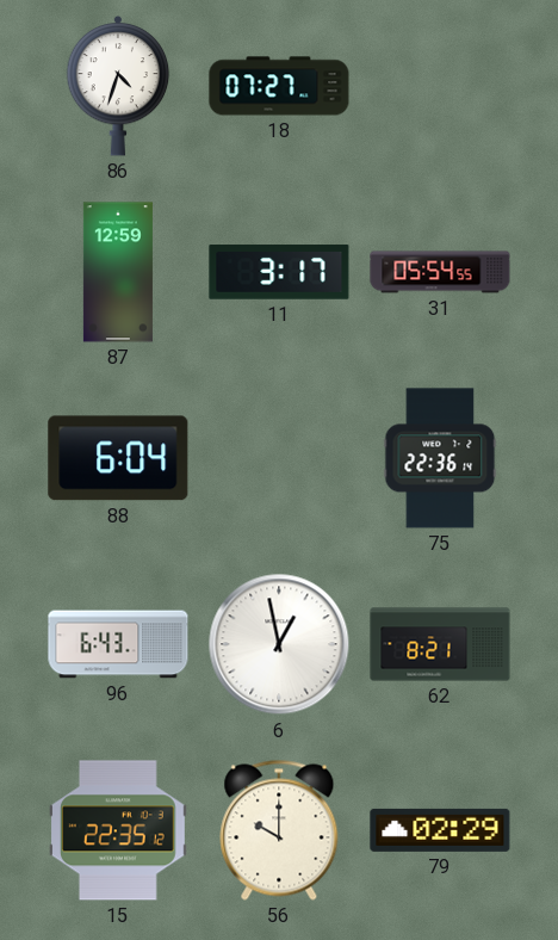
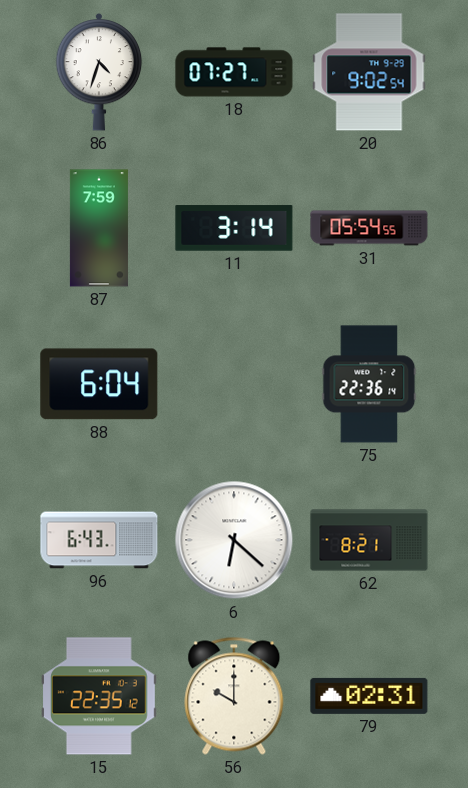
20: none -> 9:02
87: 12:59 -> 7:59
11: 3:17 -> 3:14
6: 12:58 -> 6:22
79: 02:29 -> 02:31
